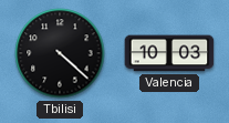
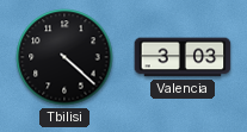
Valencia: 10:03 -> 3:03
